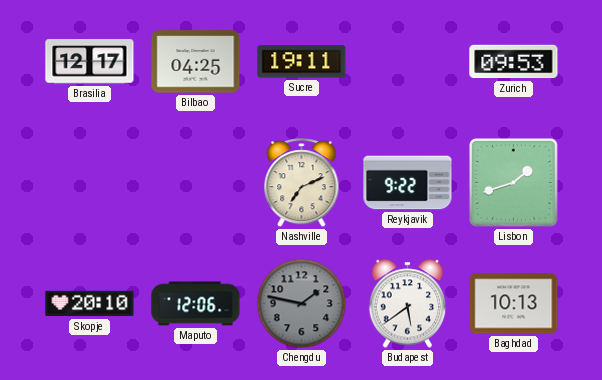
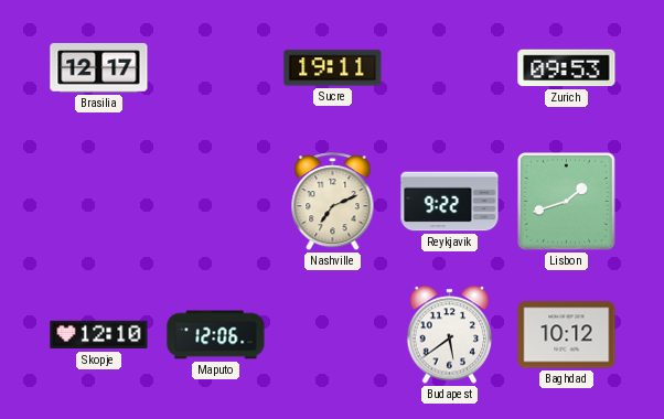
Bilbao: 04:25 -> none
Skopje: 20:10 -> 12:10
Chengdu: 1:47 -> none
Baghdad: 10:13 -> 10:12
